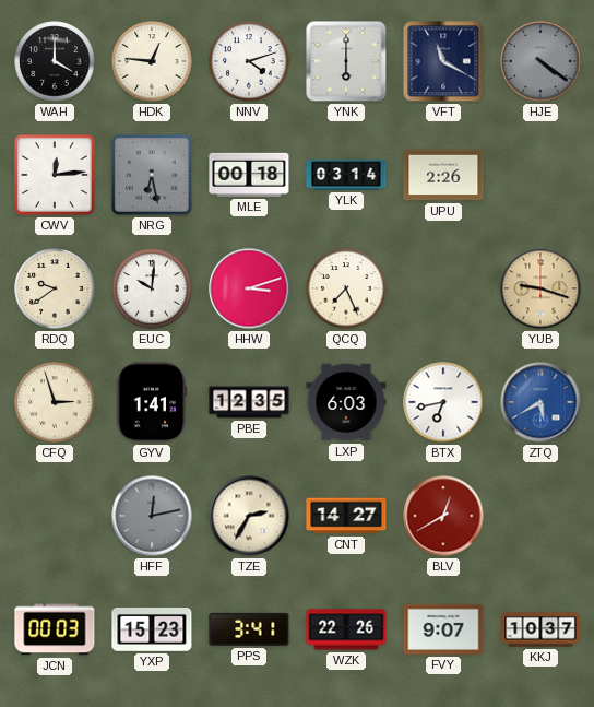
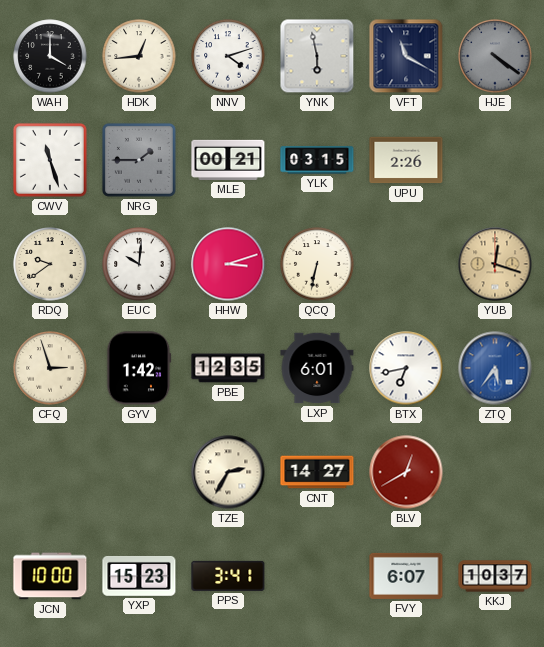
HDK: 12:46 -> 12:44
YNK: 6:00 -> 5:58
CWV: 12:14 -> 11:27
NRG: 6:28 -> 1:45
MLE: 00:18 -> 00:21
YLK: 03:14 -> 03:15
QCQ: 7:26 -> 6:32
YUB: 9:18 -> 12:18
GYV: 1:41 -> 1:42
LXP: 6:03 -> 6:01
ZTQ: 5:40 -> 5:36
HFF: 12:13 -> none
JCN: 00:03 -> 10:00
WZK: 22:26 -> none
FVY: 9:07 -> 6:07
